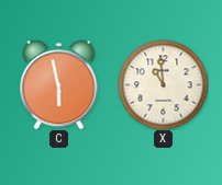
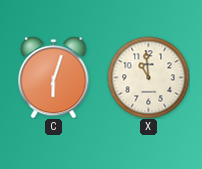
C: 5:58 -> 6:03
